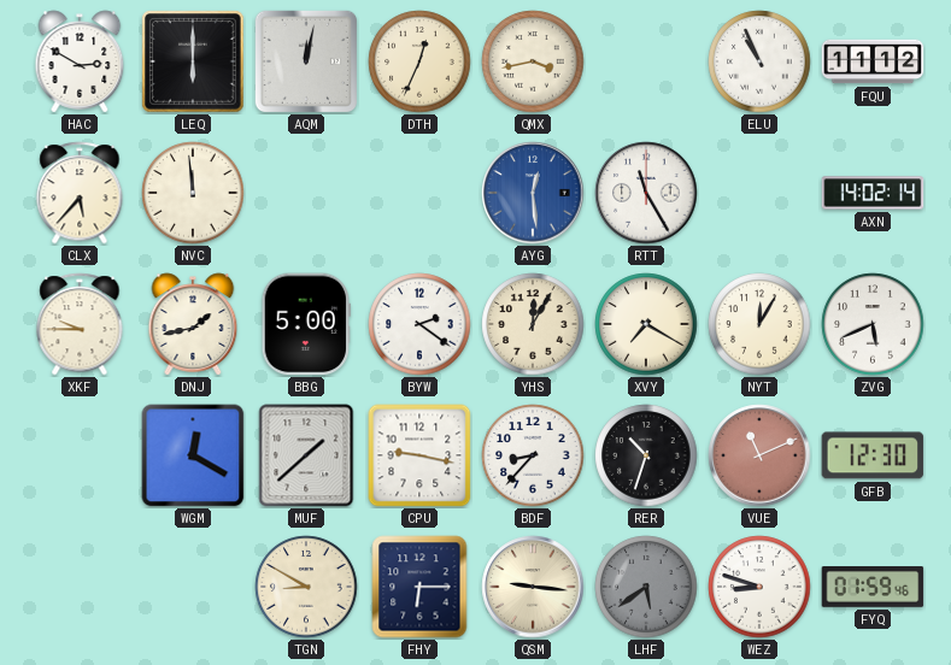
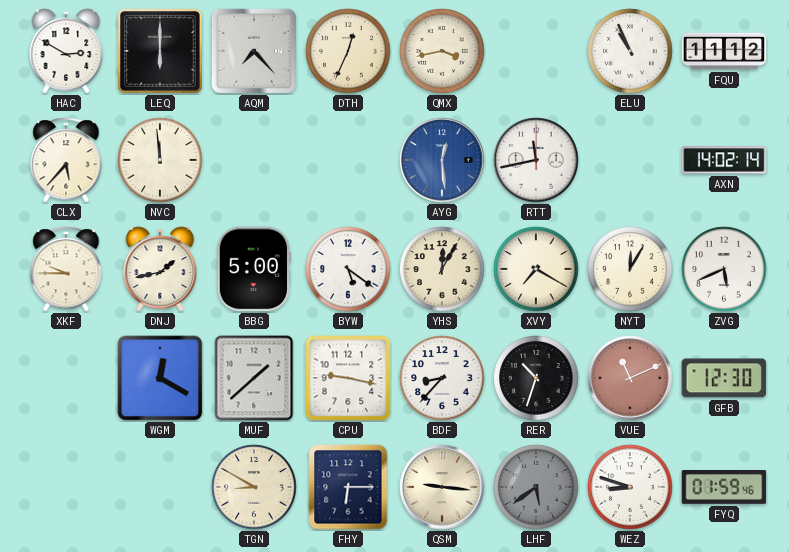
AQM: 12:02 -> 7:23
RTT: 11:25 -> 11:43
BYW: 2:21 -> 5:21
